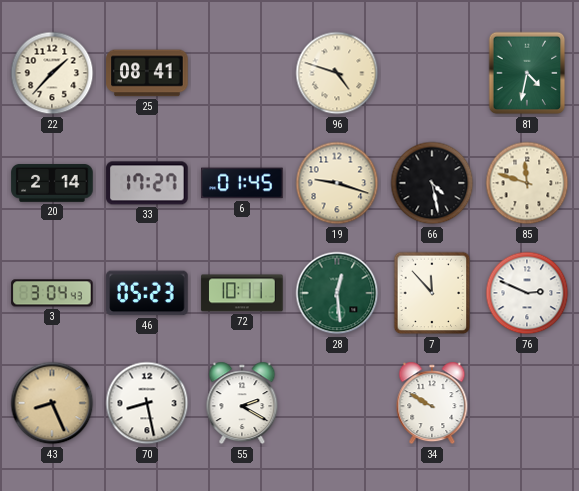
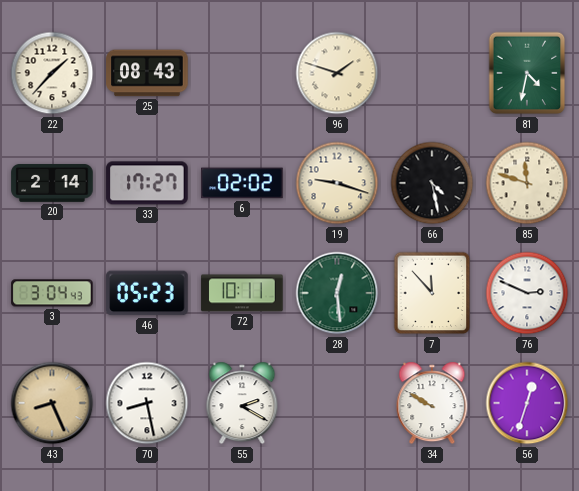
25: 08:41 -> 08:43
96: 4:48 -> 1:48
6: 01:45 -> 02:02
56: none -> 12:33
